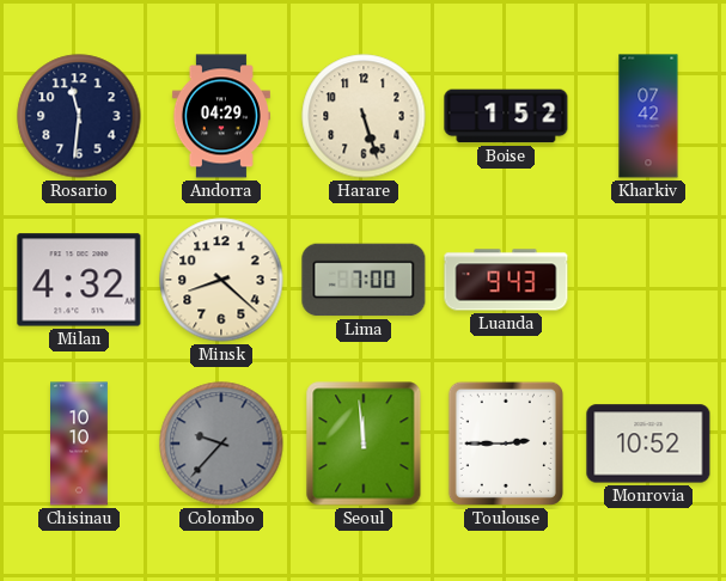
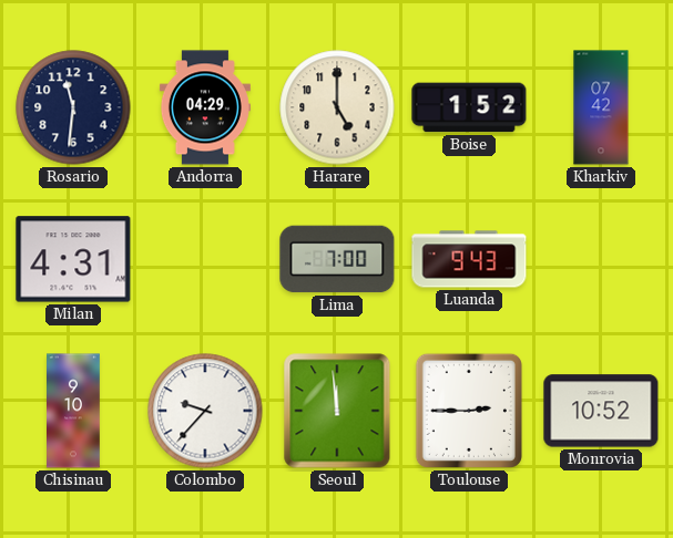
Harare: 5:27 -> 5:00
Milan: 4:32 -> 4:31
Minsk: 8:22 -> none
Chisinau: 10:10 -> 9:10
Colombo dial: grey -> white
